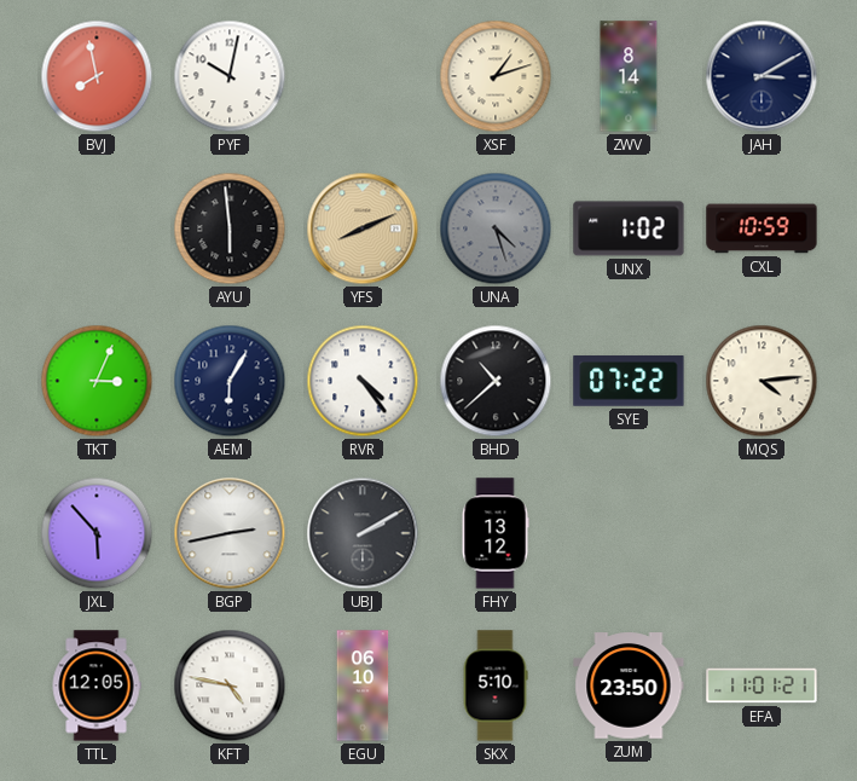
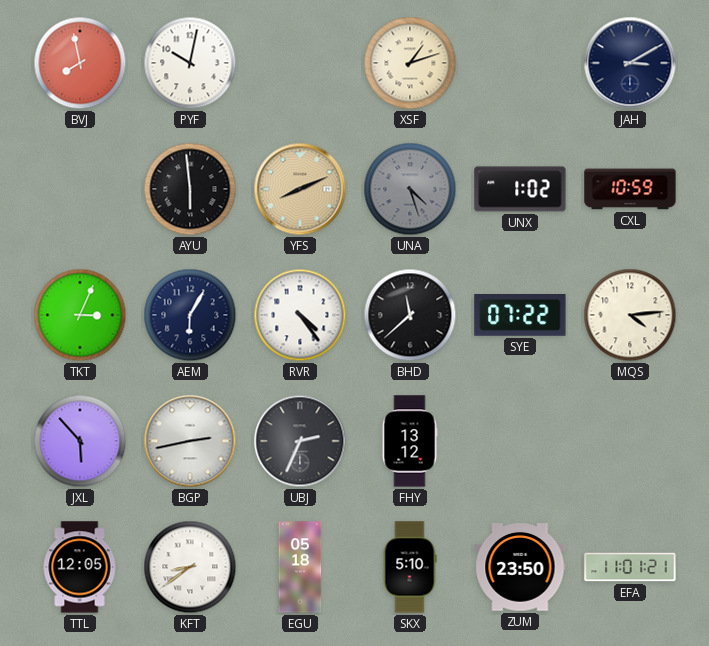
ZWV: 8:14 -> none
BHD: 10:38 -> 11:38
UBJ: 2:10 -> 2:34
KFT: 4:47 -> 8:39
EGU: 06:10 -> 05:18
